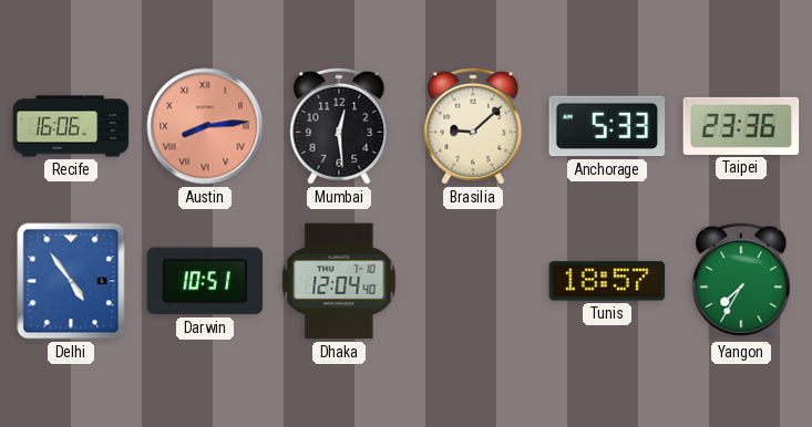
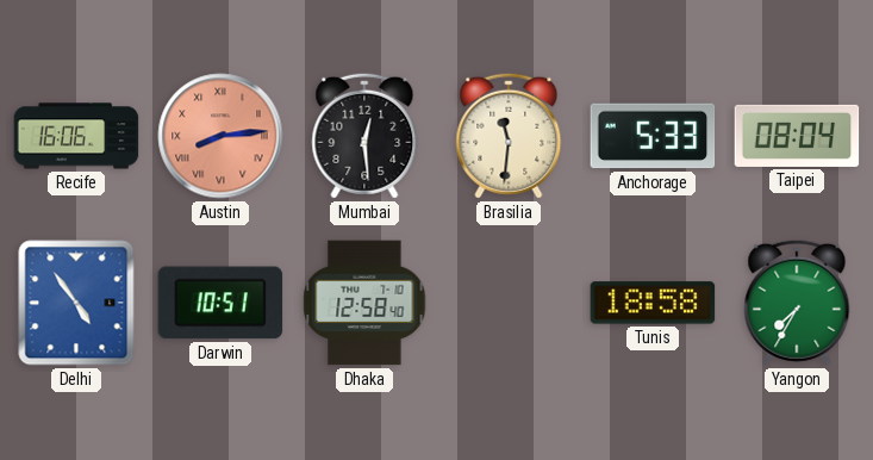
Brasilia: 9:08 -> 11:31
Taipei: 23:36 -> 08:04
Dhaka: 12:04 -> 12:58
Tunis: 18:57 -> 18:58
